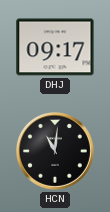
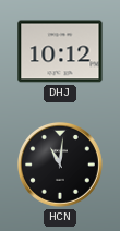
DHJ: 09:17 -> 10:12
